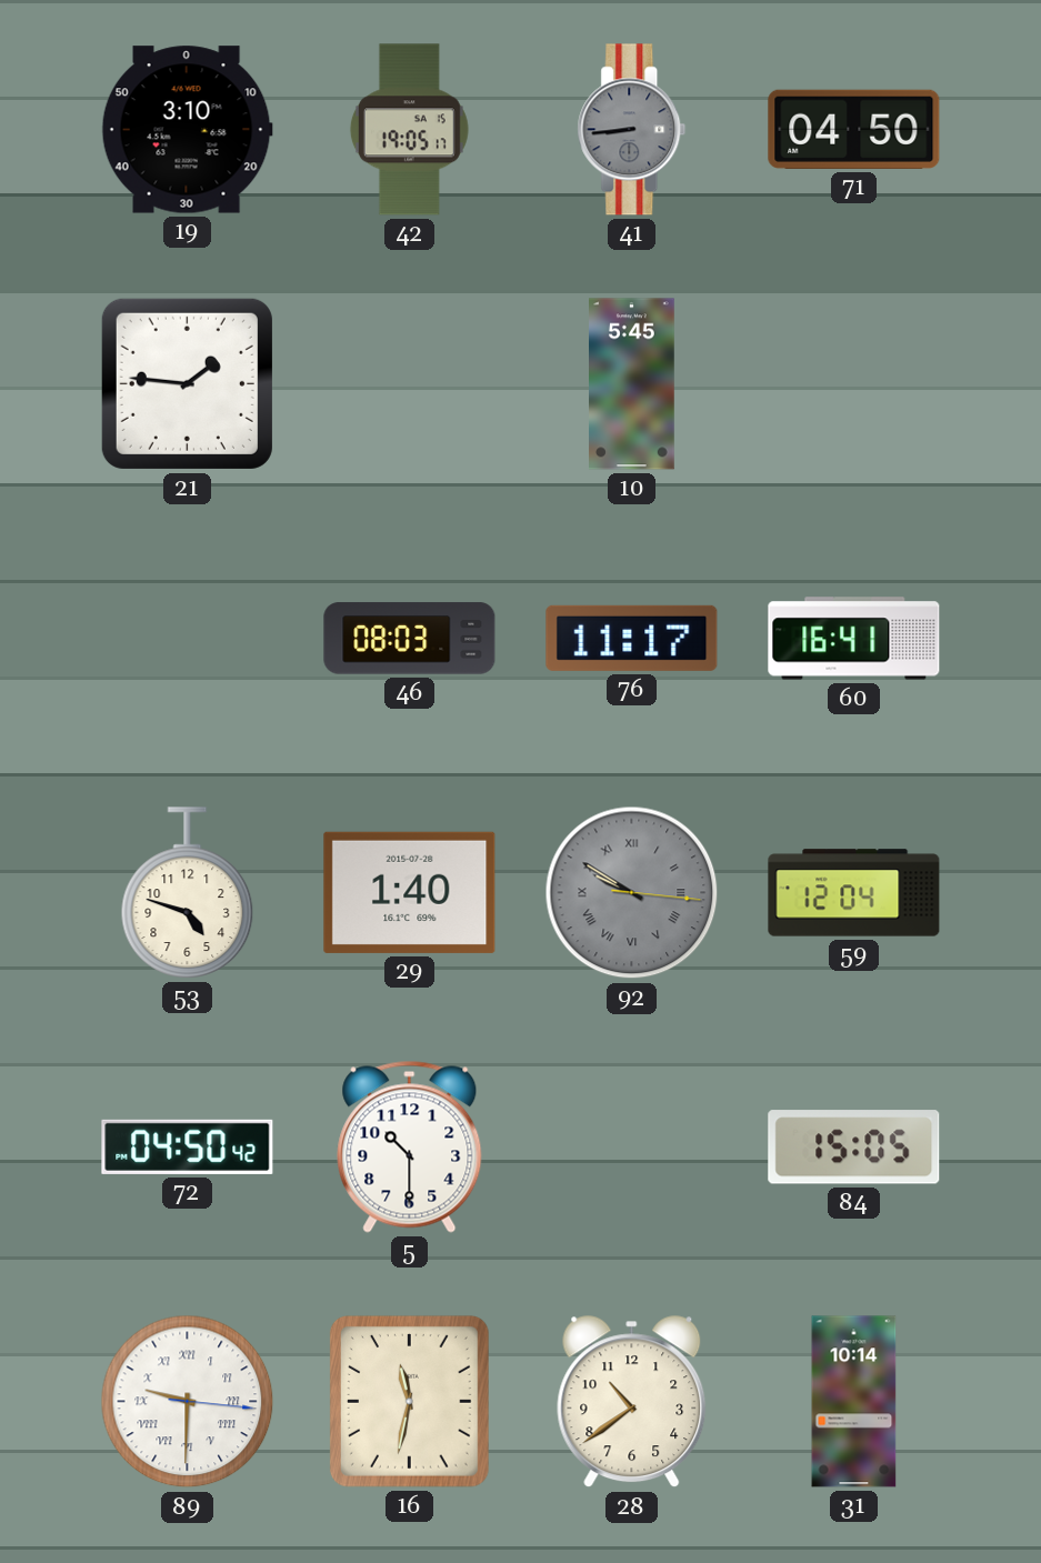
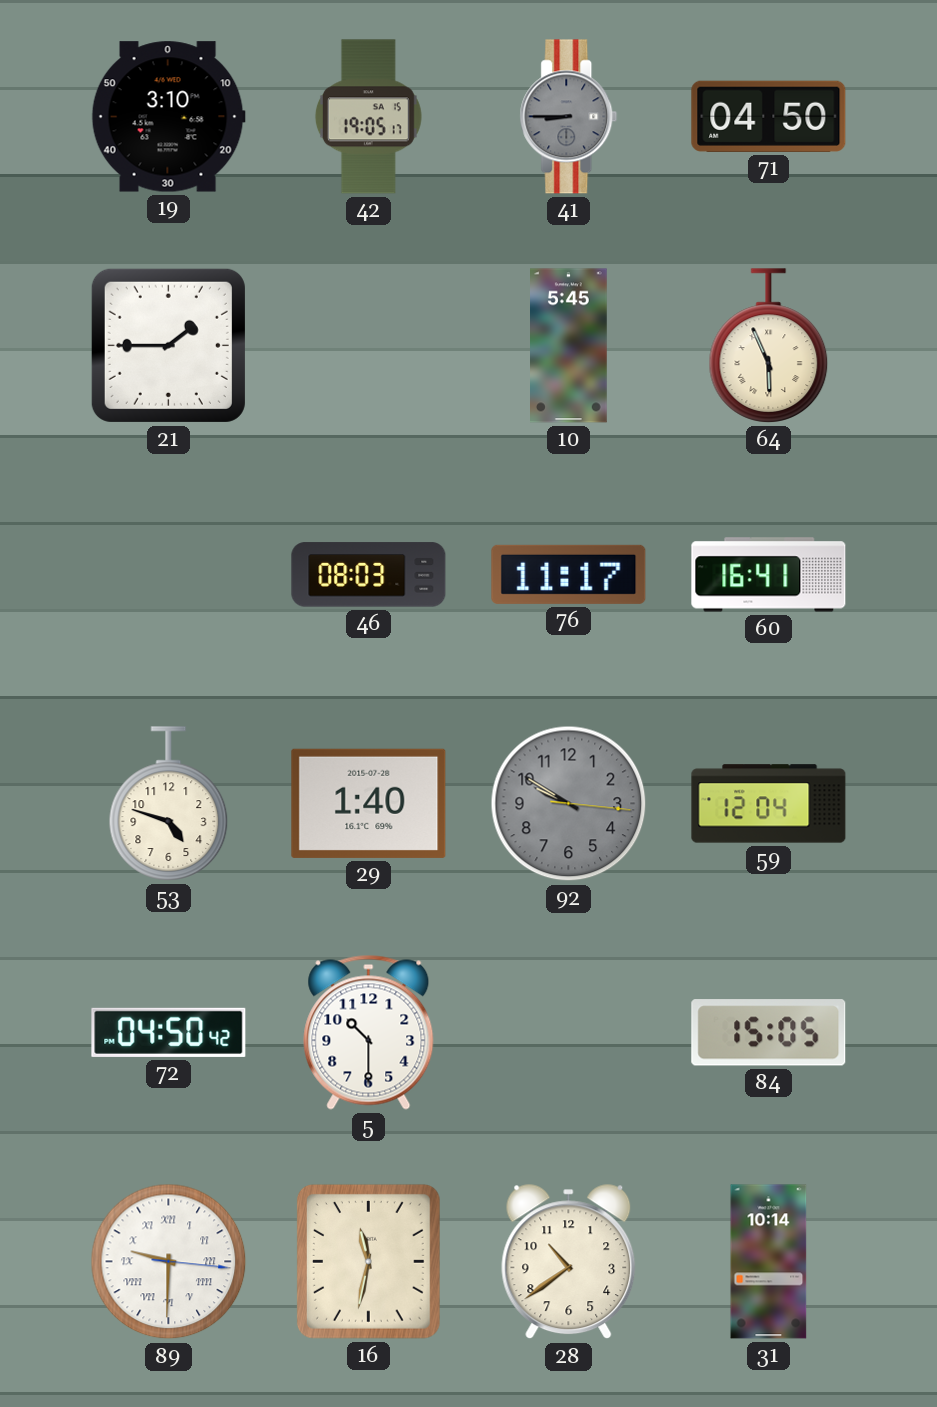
41: 8:44 -> 8:45
21: 1:46 -> 1:45
64: none -> 5:56
92 numerals: Roman -> Arabic
